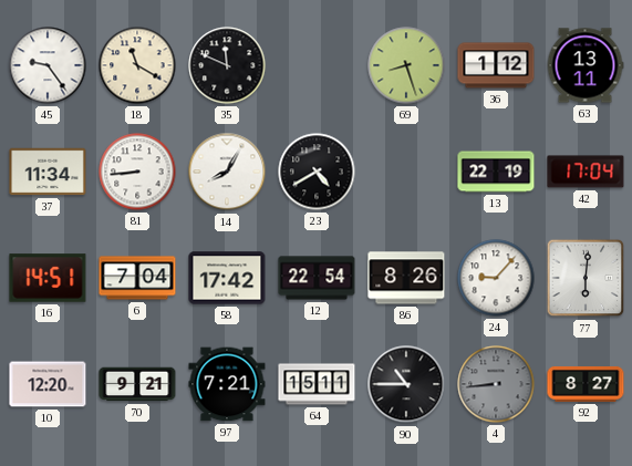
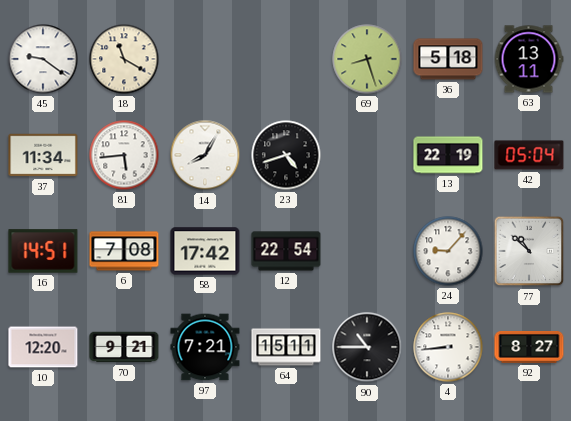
45: 9:24 -> 9:21
35: 11:49 -> none
36: 1:12 -> 5:18
81: 8:44 -> 5:44
23: 4:40 -> 4:42
42: 17:04 -> 05:04
6: 7:04 -> 7:08
86: 8:26 -> none
77: 6:01 -> 10:52
4 dial: grey -> white
